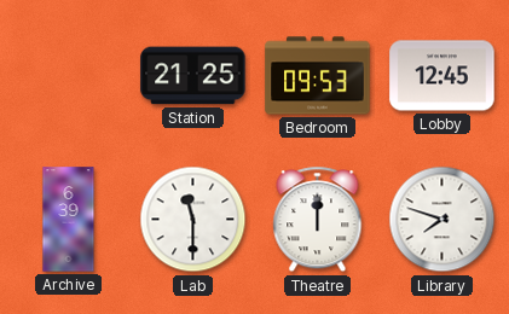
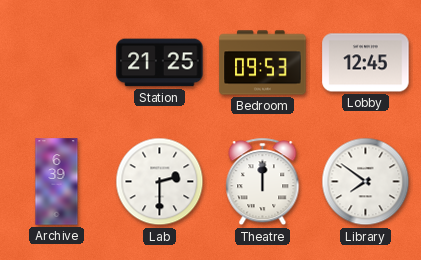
Lab: 11:30 -> 2:30
Library: 7:48 -> 7:51
